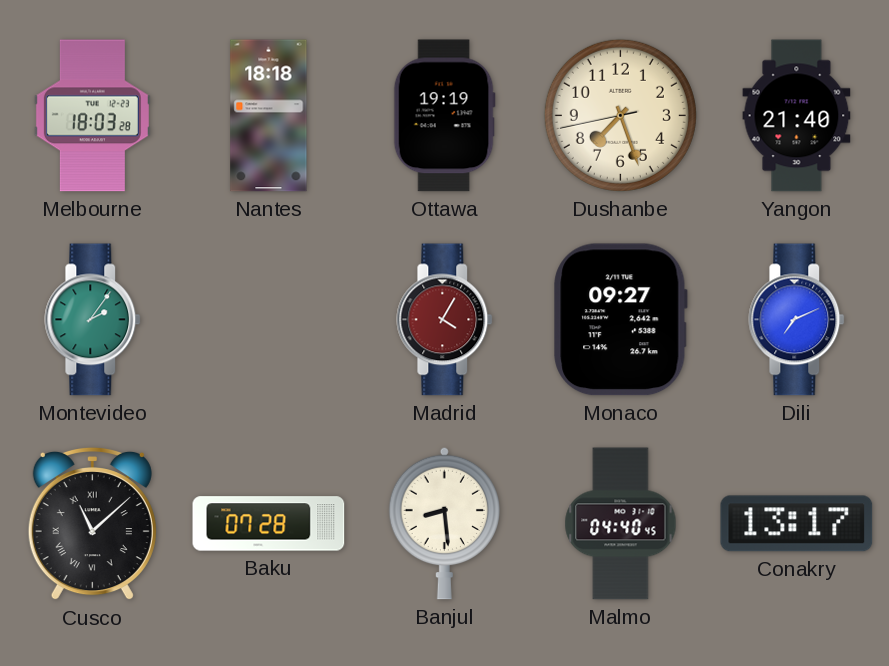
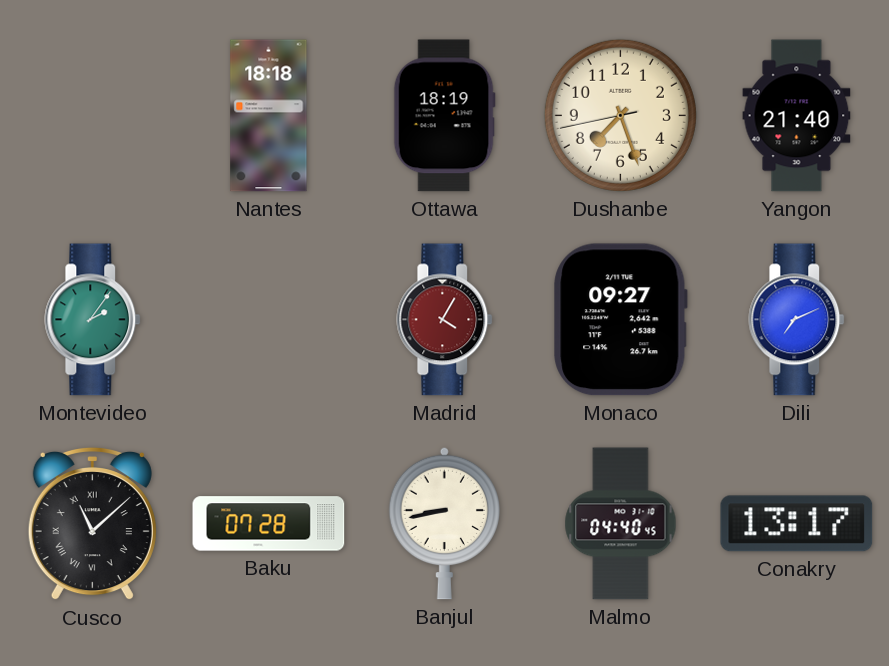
Melbourne: 18:03 -> none
Ottawa: 19:19 -> 18:19
Banjul: 8:29 -> 8:43
